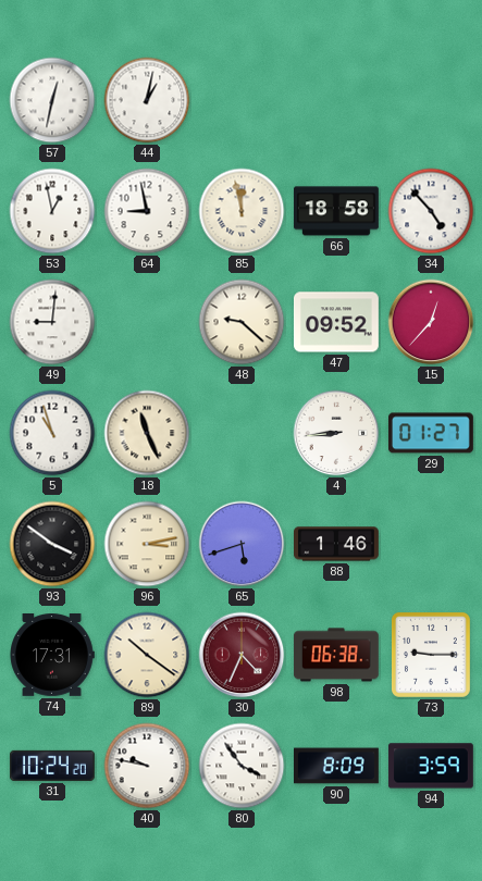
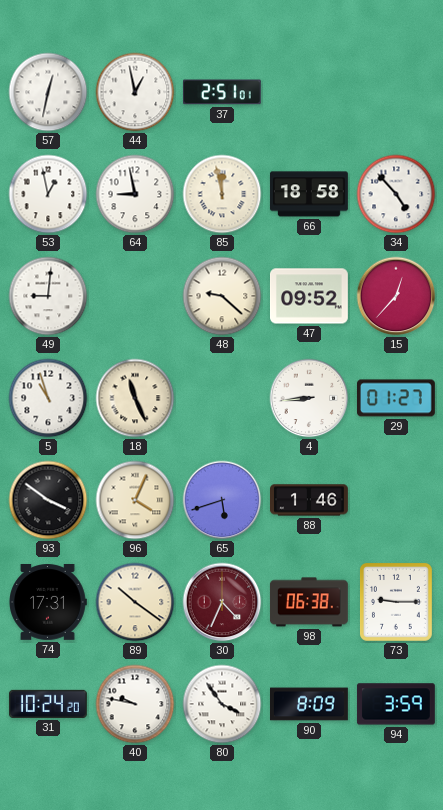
44: 1:02 -> 12:58
37: none -> 2:51
96: 3:13 -> 4:04
